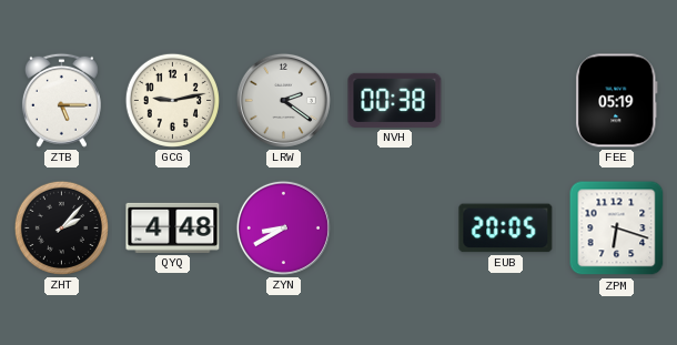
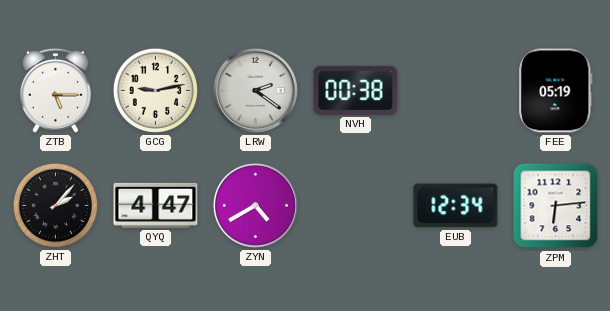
QYQ: 4:48 -> 4:47
ZYN: 8:40 -> 4:40
EUB: 20:05 -> 12:34
ZPM: 6:18 -> 6:14
